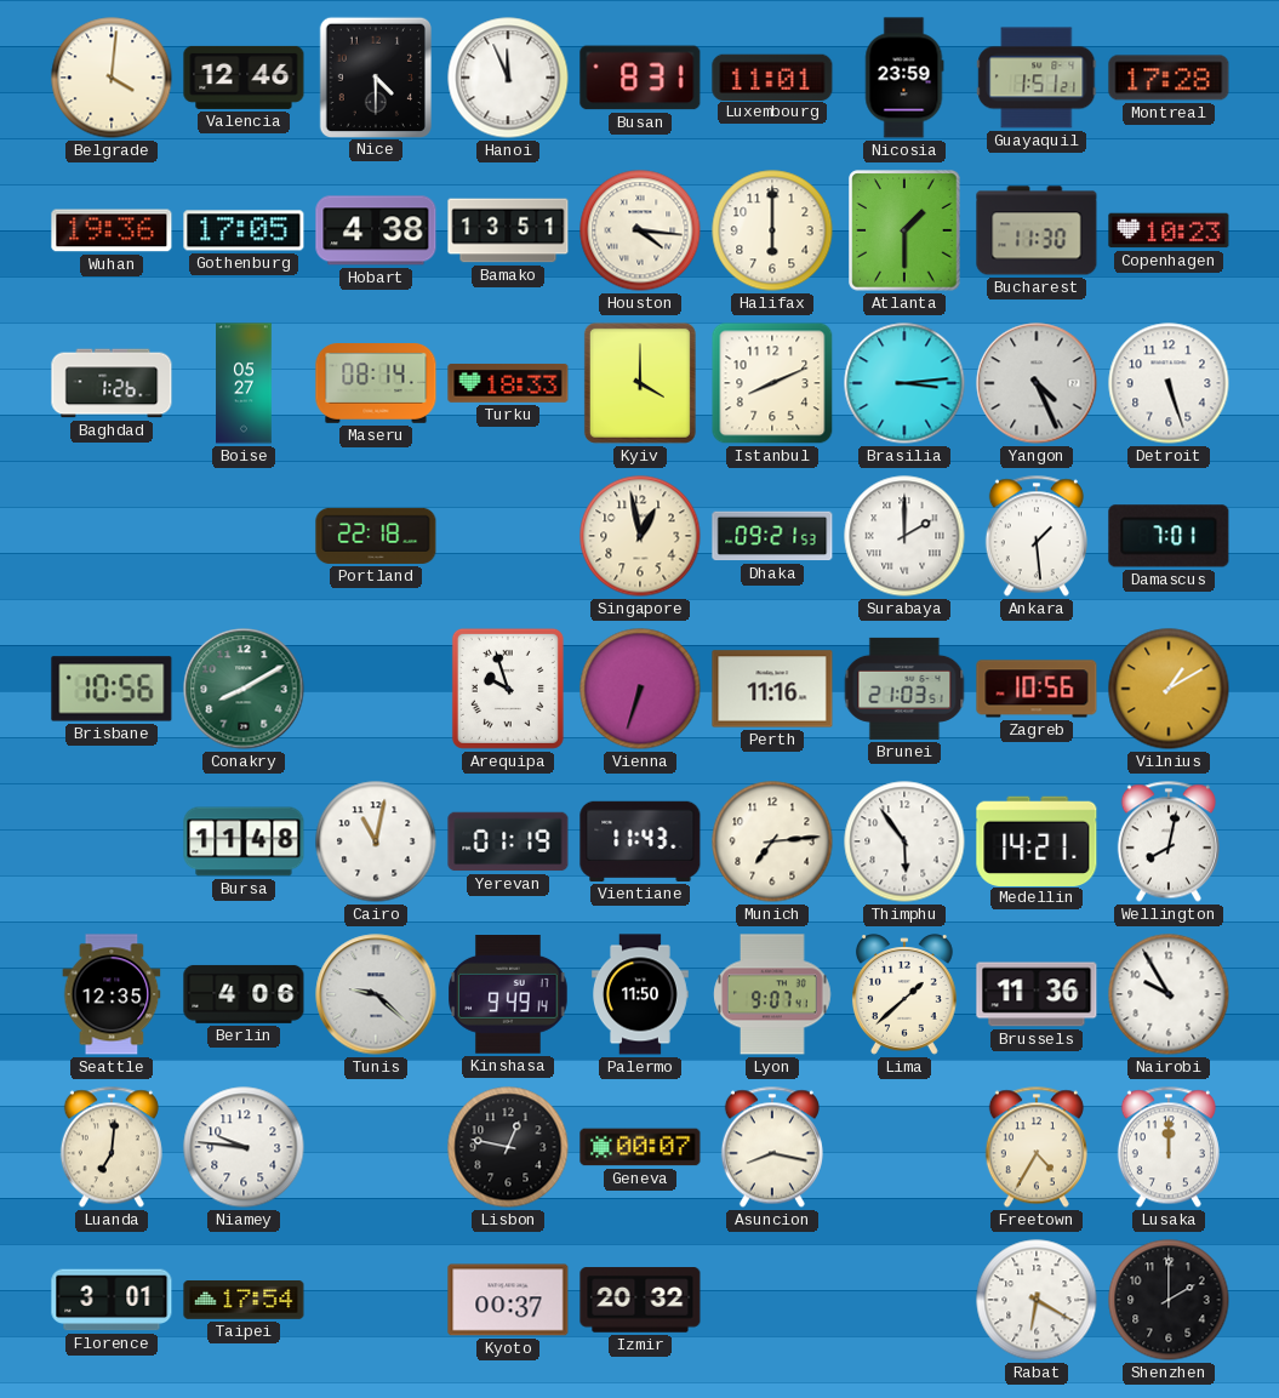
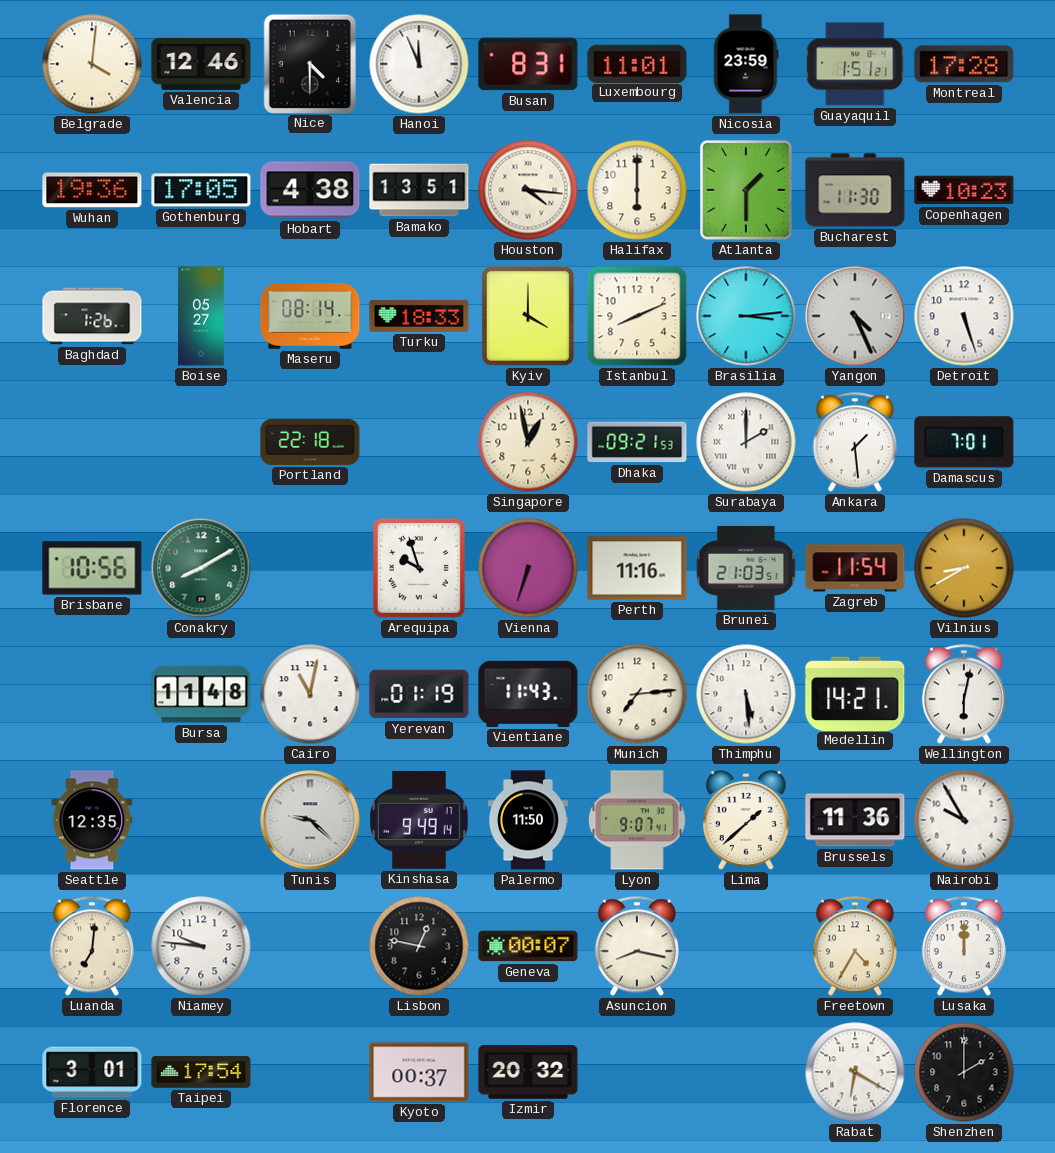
Zagreb: 10:56 -> 11:54
Vilnius: 1:10 -> 8:40
Thimphu: 5:54 -> 5:29
Wellington: 8:02 -> 6:02
Berlin: 4:06 -> none
